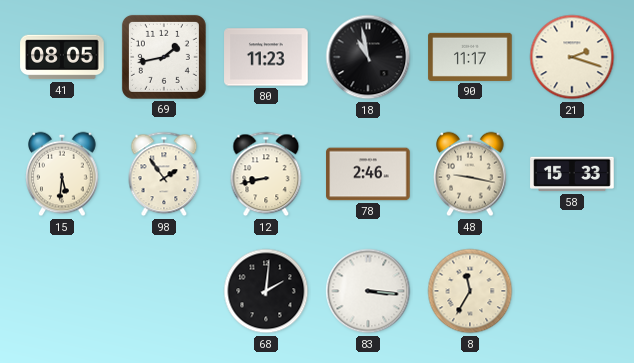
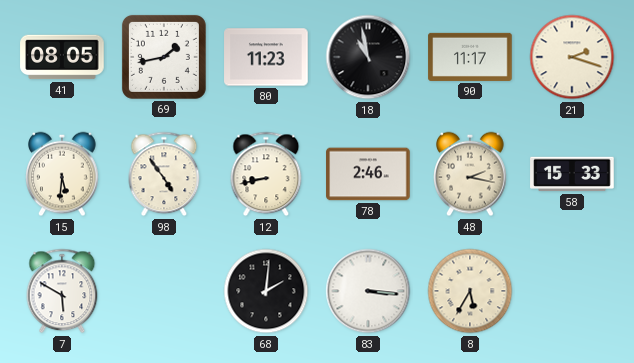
98: 1:54 -> 4:54
48: 9:17 -> 2:17
7: none -> 5:50
8: 11:35 -> 5:35
